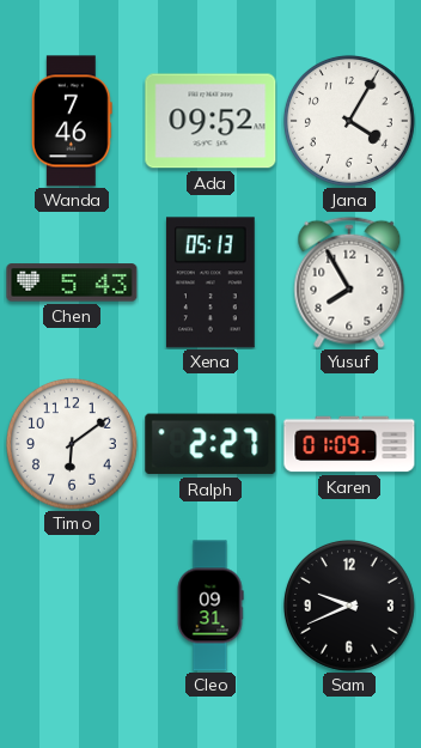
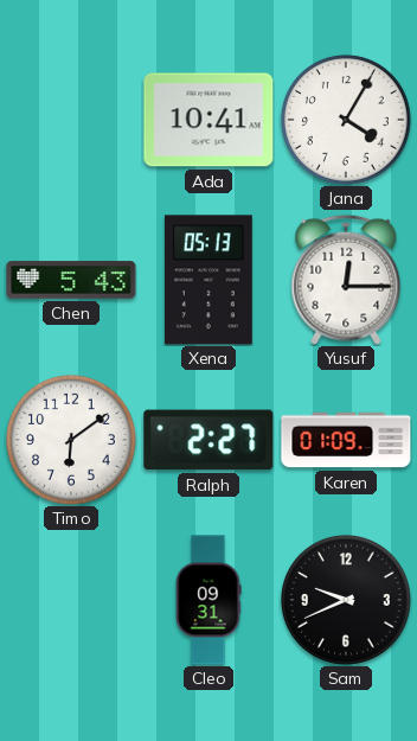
Wanda: 7:46 -> none
Ada: 09:52 -> 10:41
Yusuf: 7:55 -> 12:15
